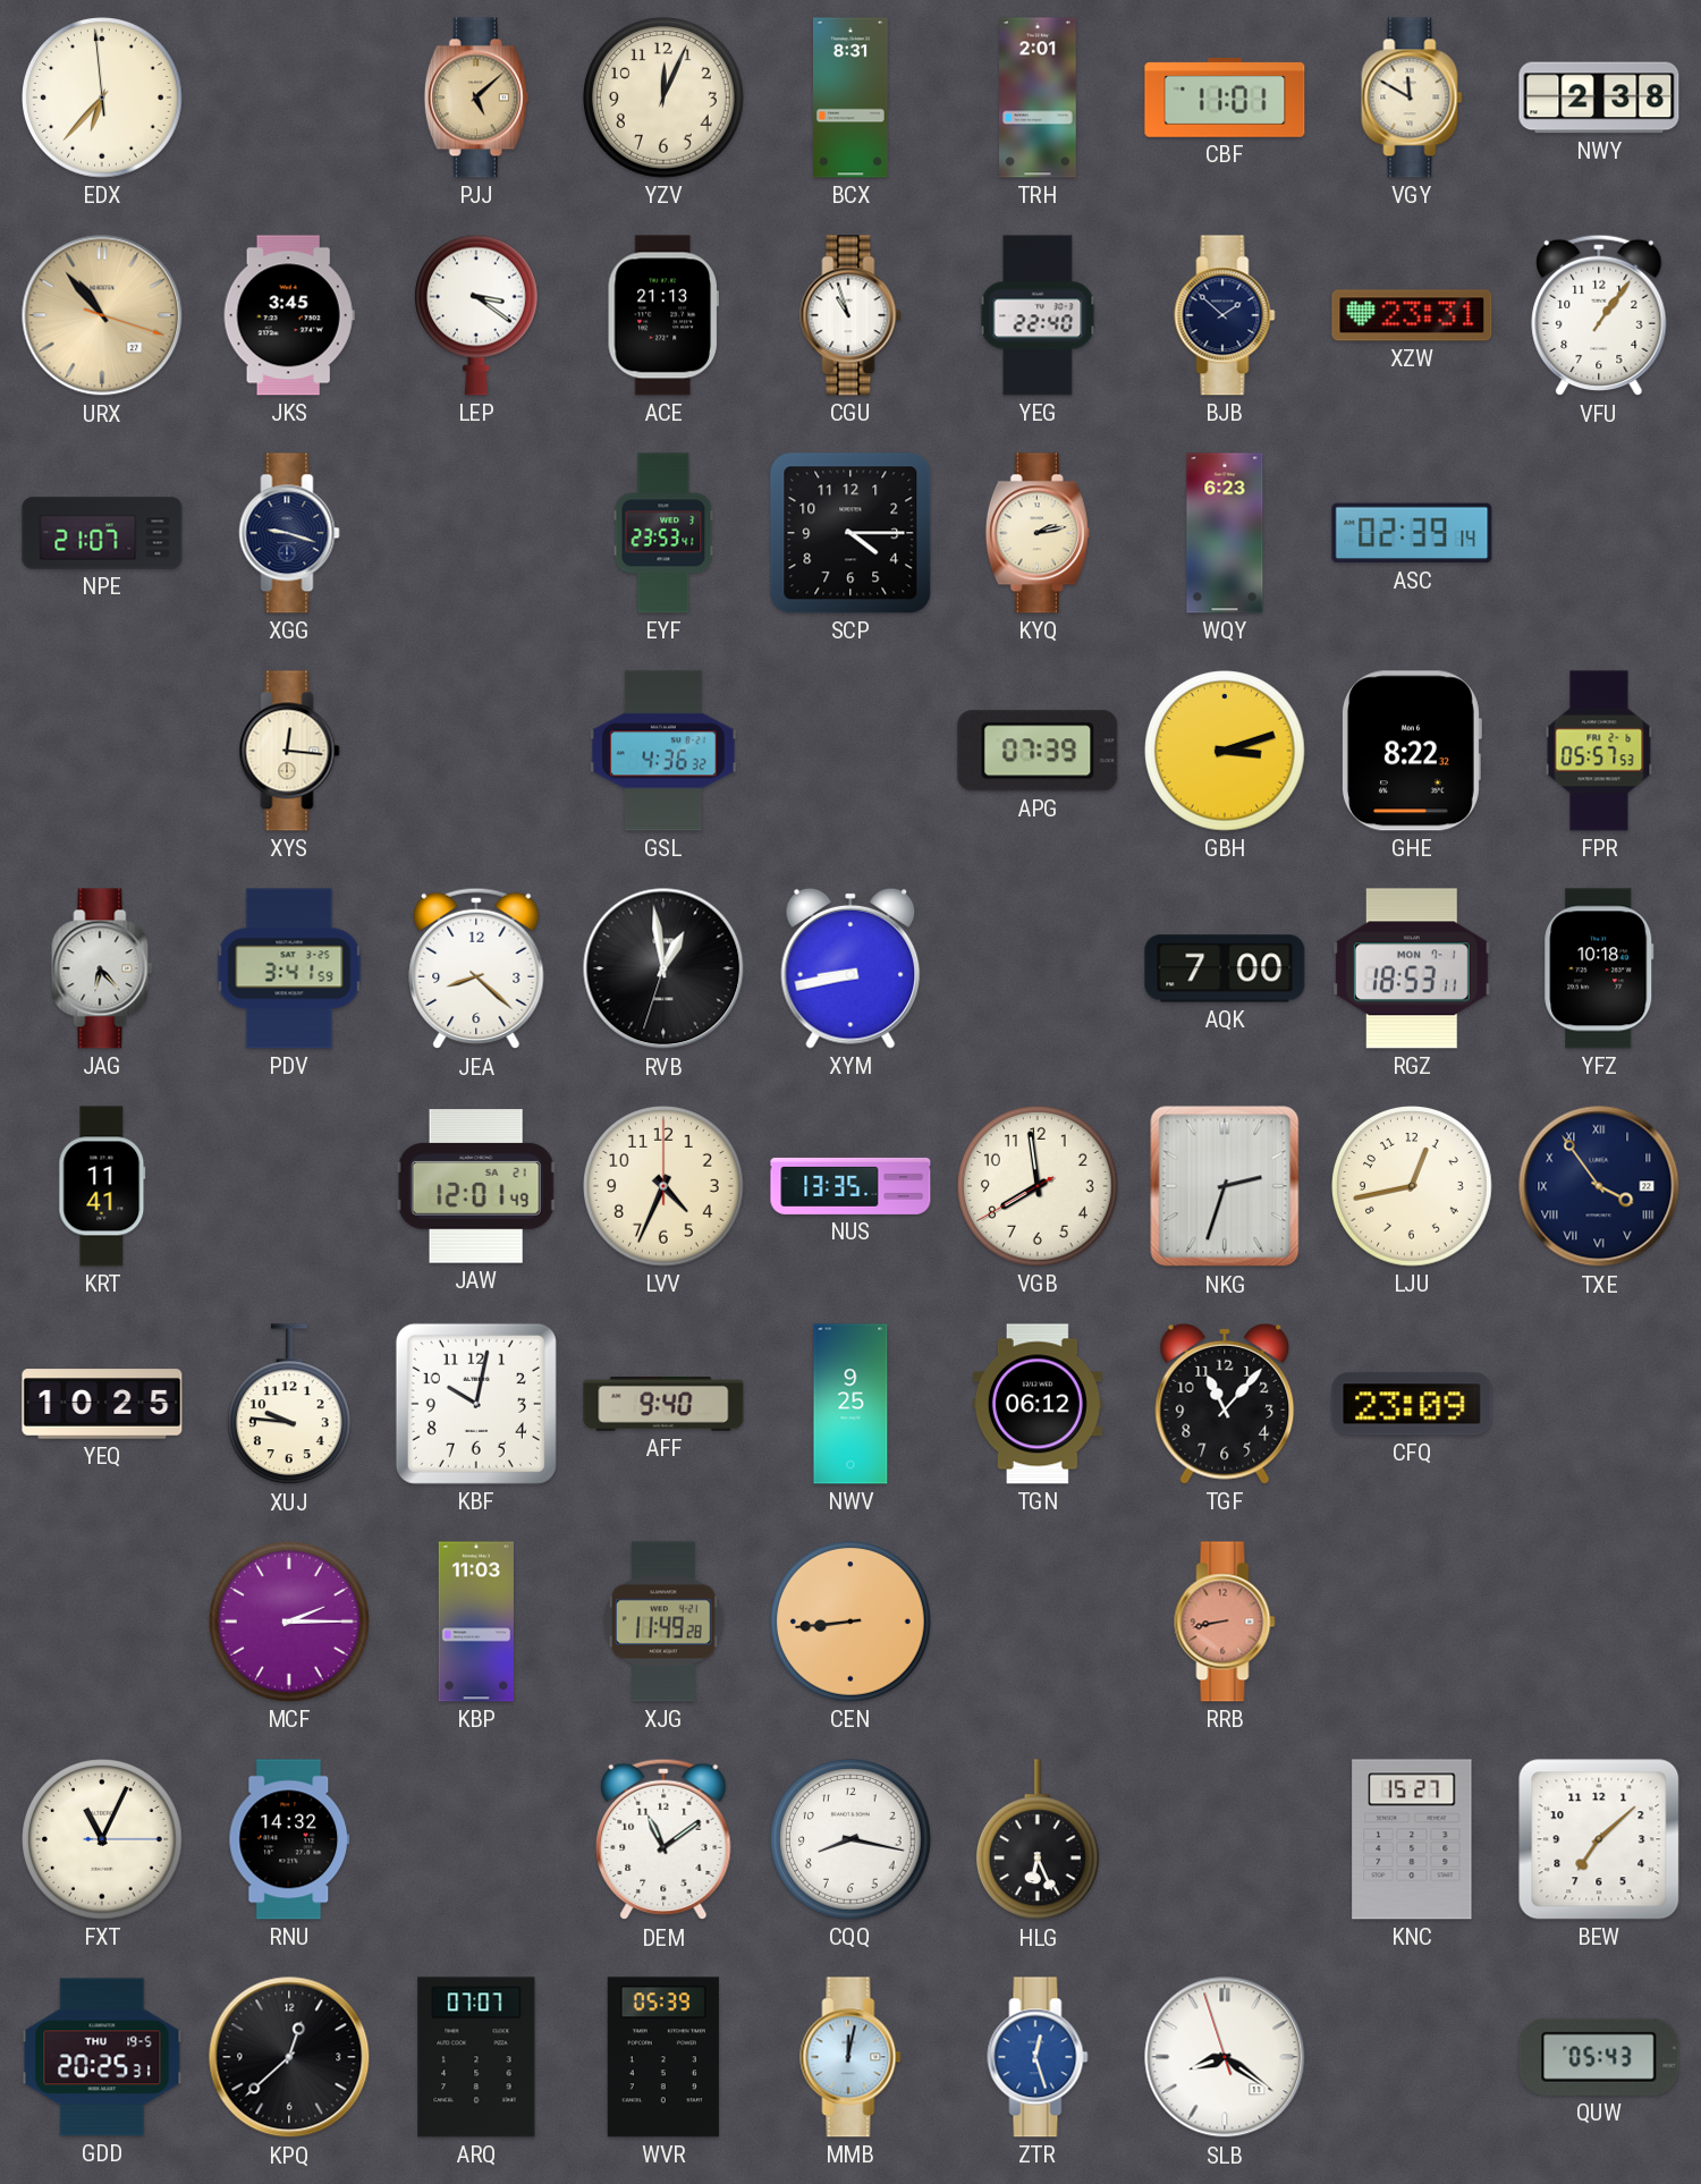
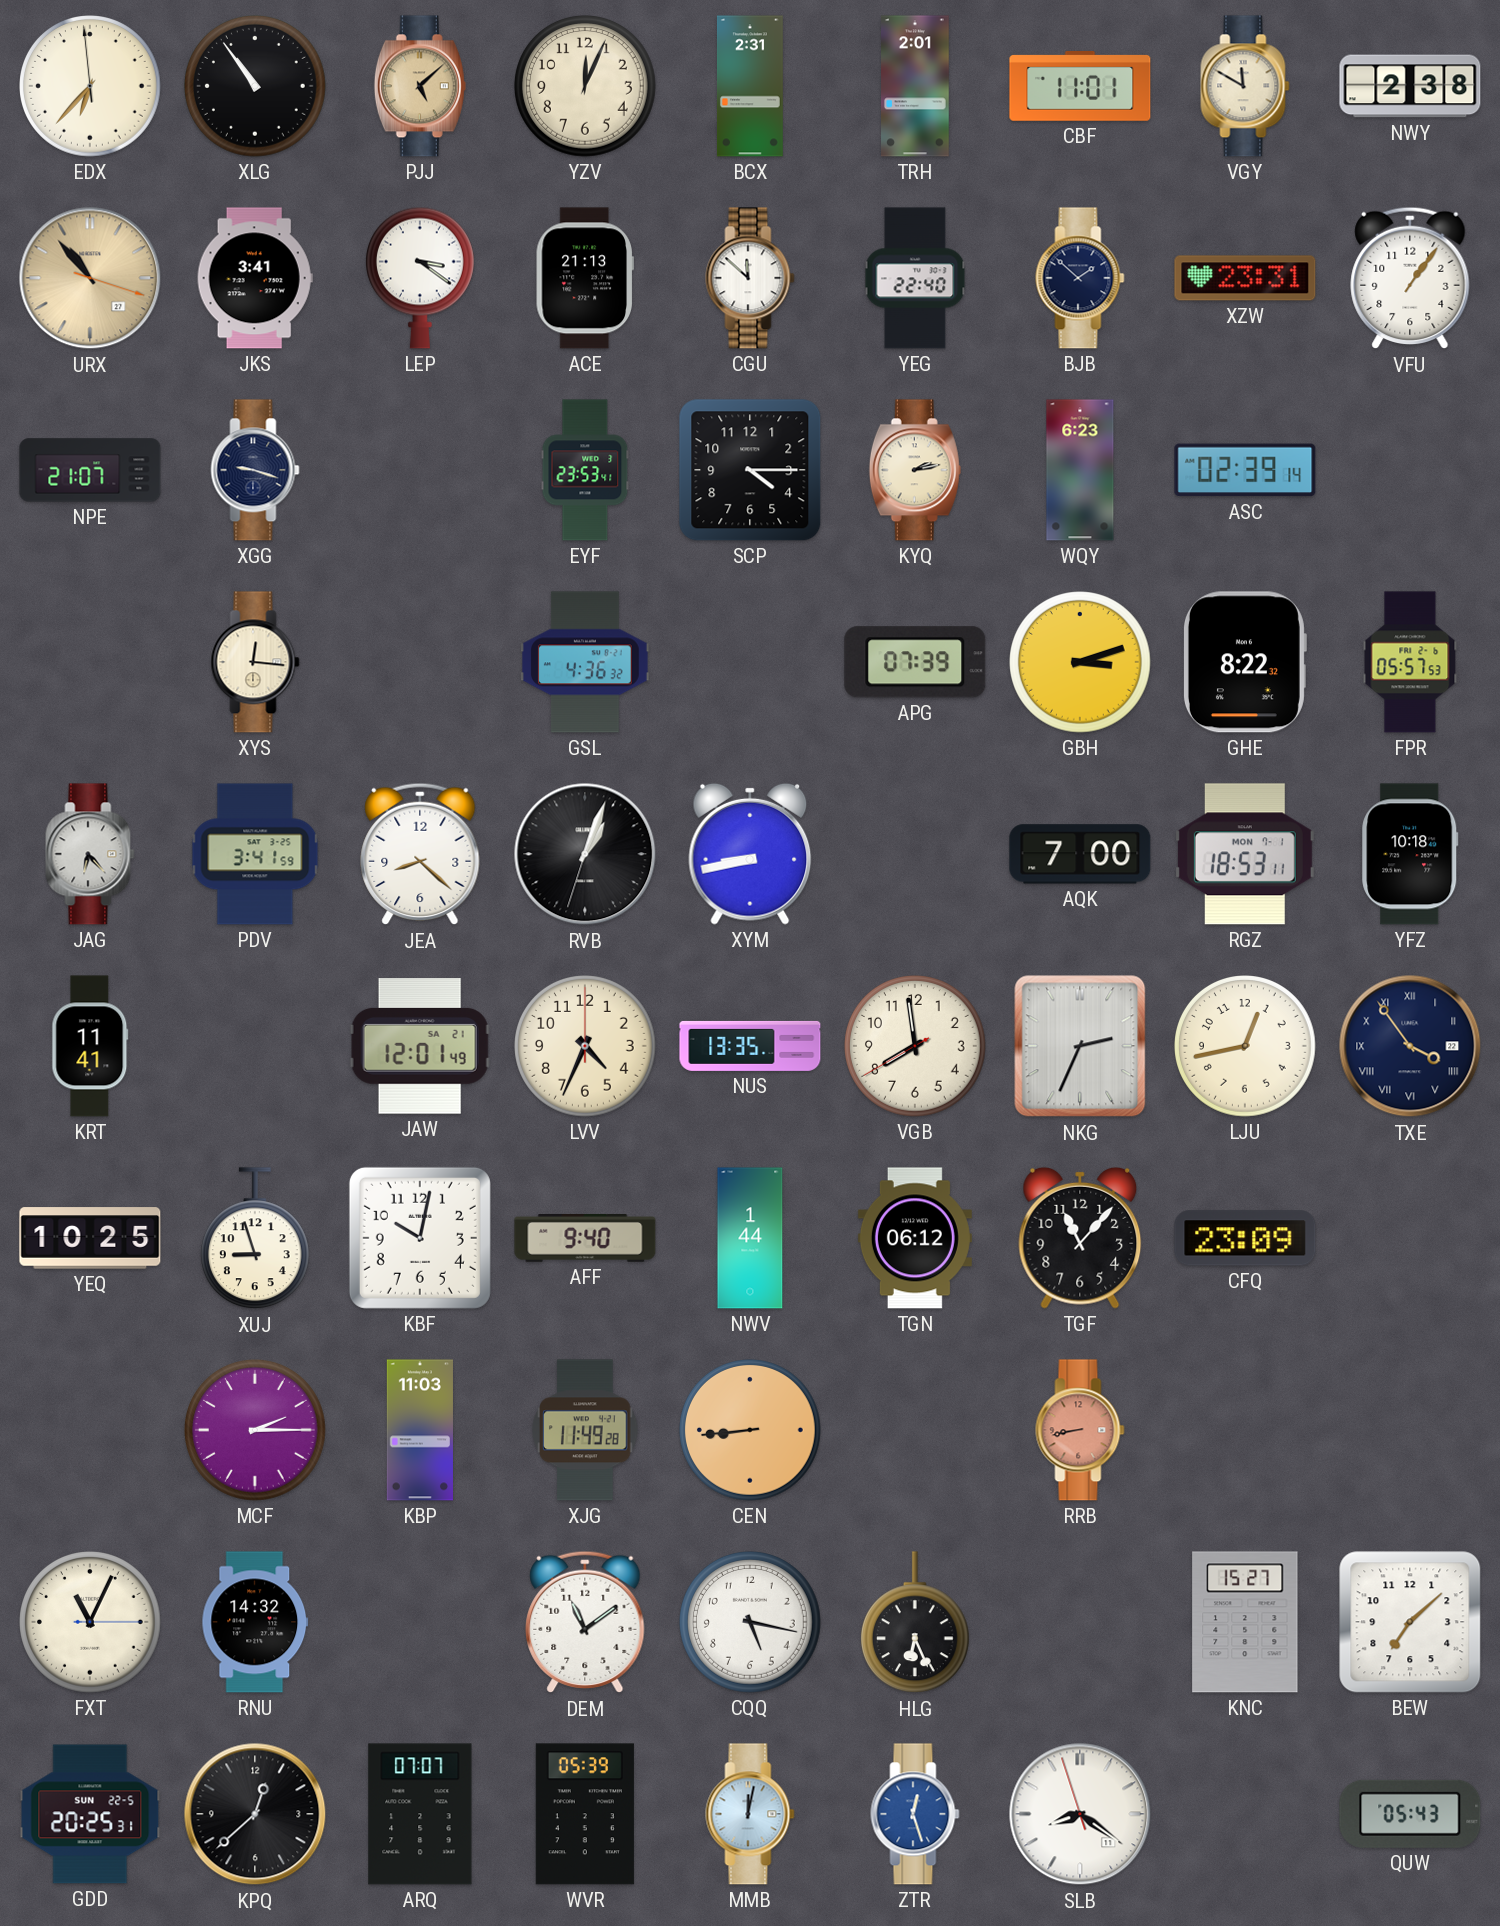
XLG: none -> 10:54
BCX: 8:31 -> 2:31
JKS: 3:45 -> 3:41
CGU: 10:57 -> 11:52
RVB: 12:58 -> 1:03
NKG: 2:33 -> 2:34
XUJ: 9:46 -> 8:57
NWV: 9:25 -> 1:44
CQQ: 8:17 -> 5:17
GDD date: THU 19-5 -> SUN 22-5
